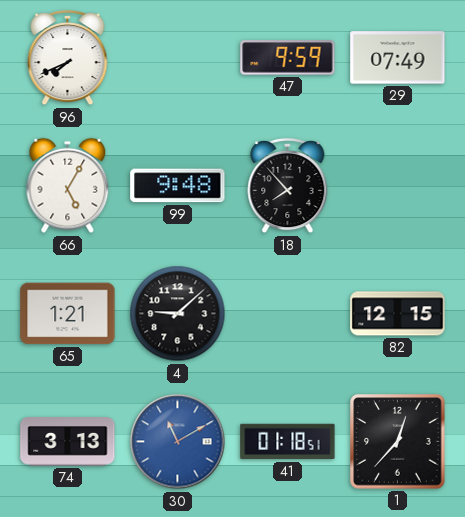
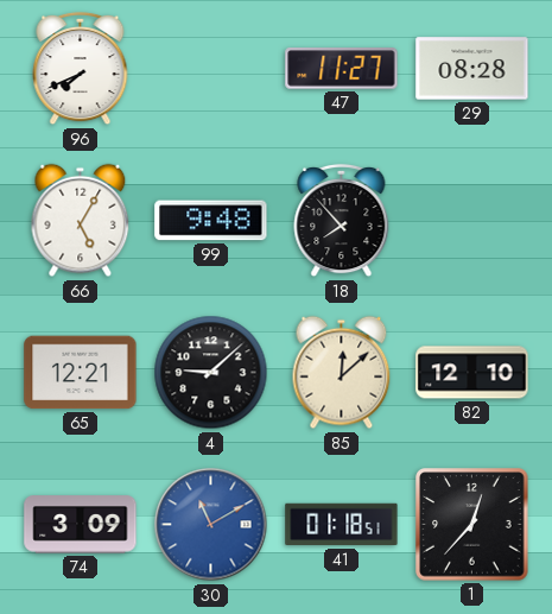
47: 9:59 -> 11:27
29: 07:49 -> 08:28
65: 1:21 -> 12:21
85: none -> 12:08
82: 12:15 -> 12:10
74: 3:13 -> 3:09
